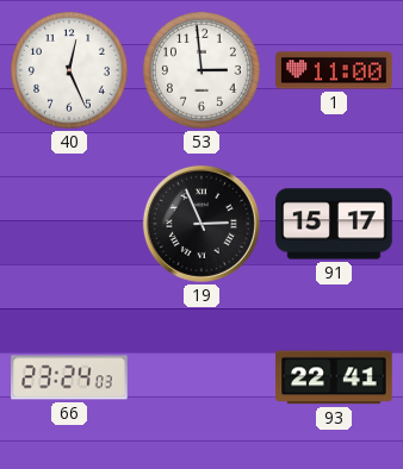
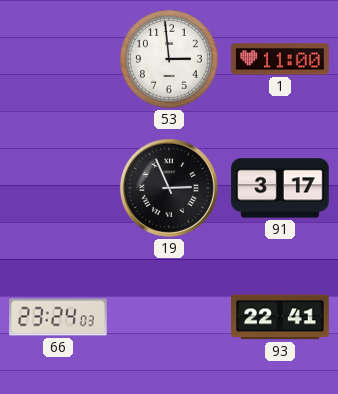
40: 12:26 -> none
91: 15:17 -> 3:17
